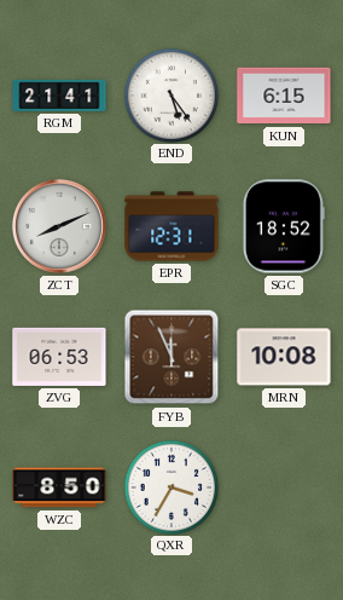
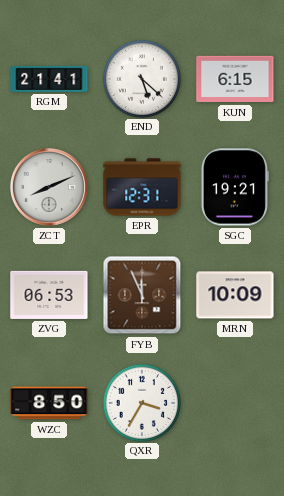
END: 5:24 -> 5:22
SGC: 18:52 -> 19:21
MRN: 10:08 -> 10:09
